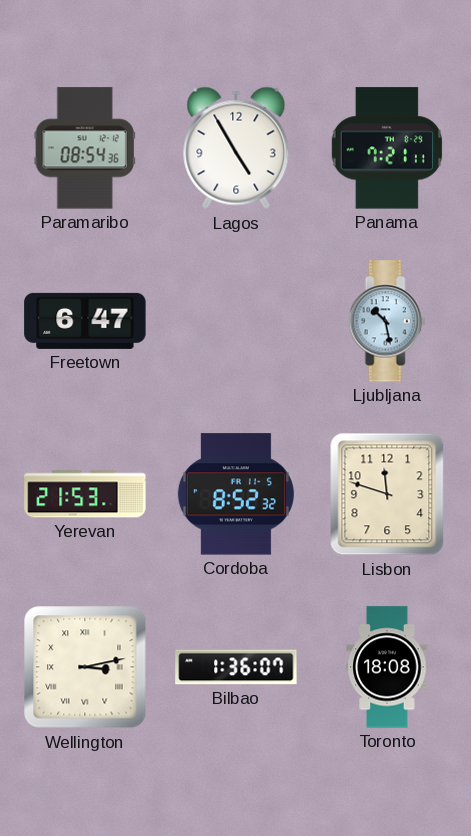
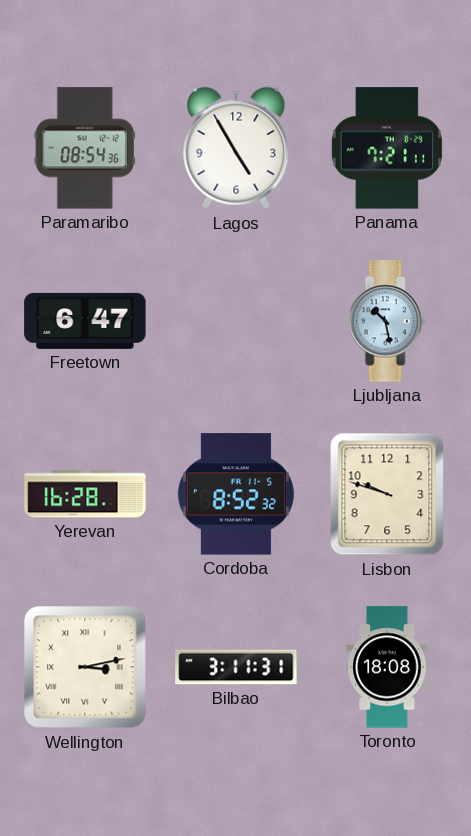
Yerevan: 21:53 -> 16:28
Lisbon: 11:48 -> 9:48
Bilbao: 1:36 -> 3:11
